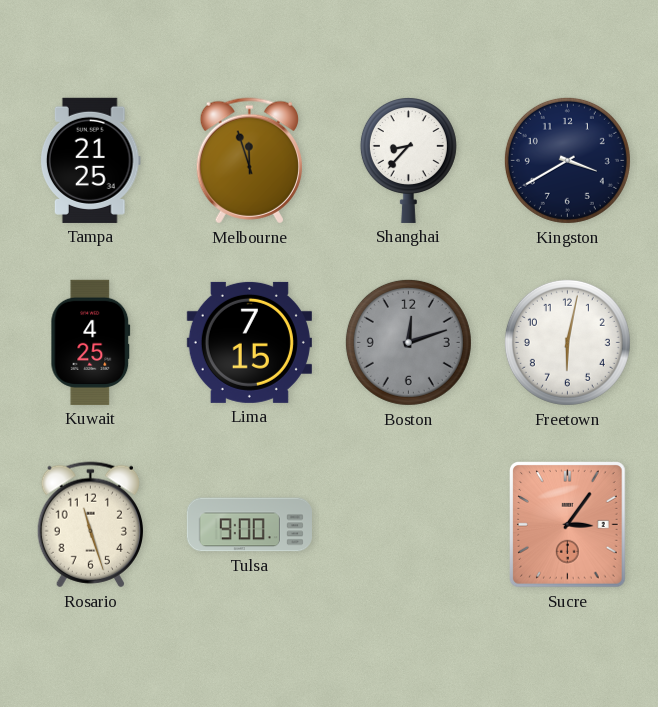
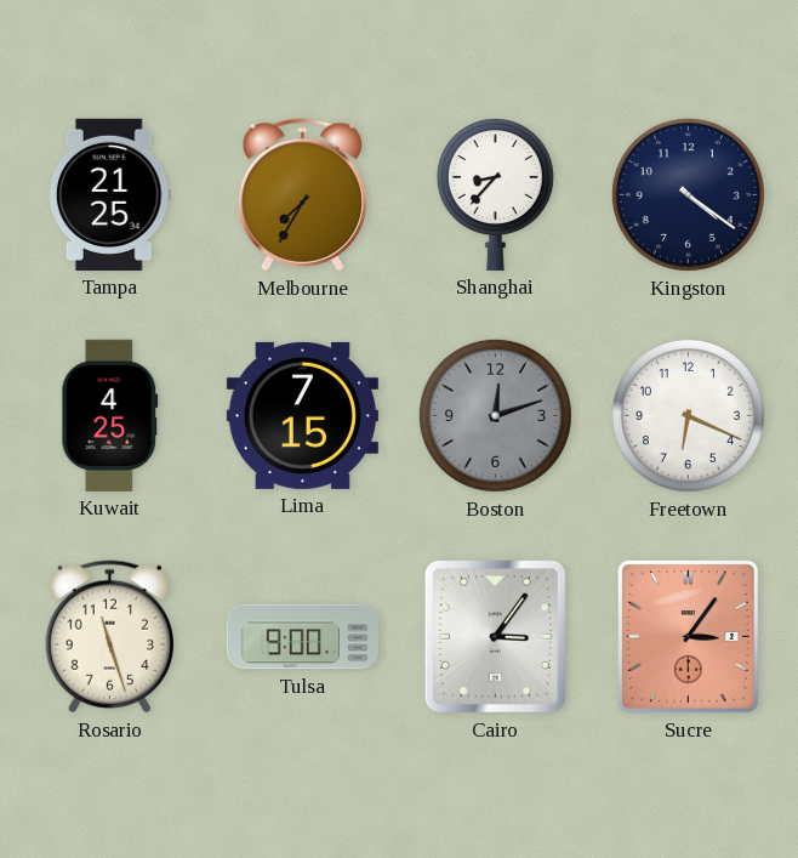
Melbourne: 11:57 -> 7:35
Kingston: 3:40 -> 4:21
Freetown: 6:02 -> 6:19
Cairo: none -> 3:06
